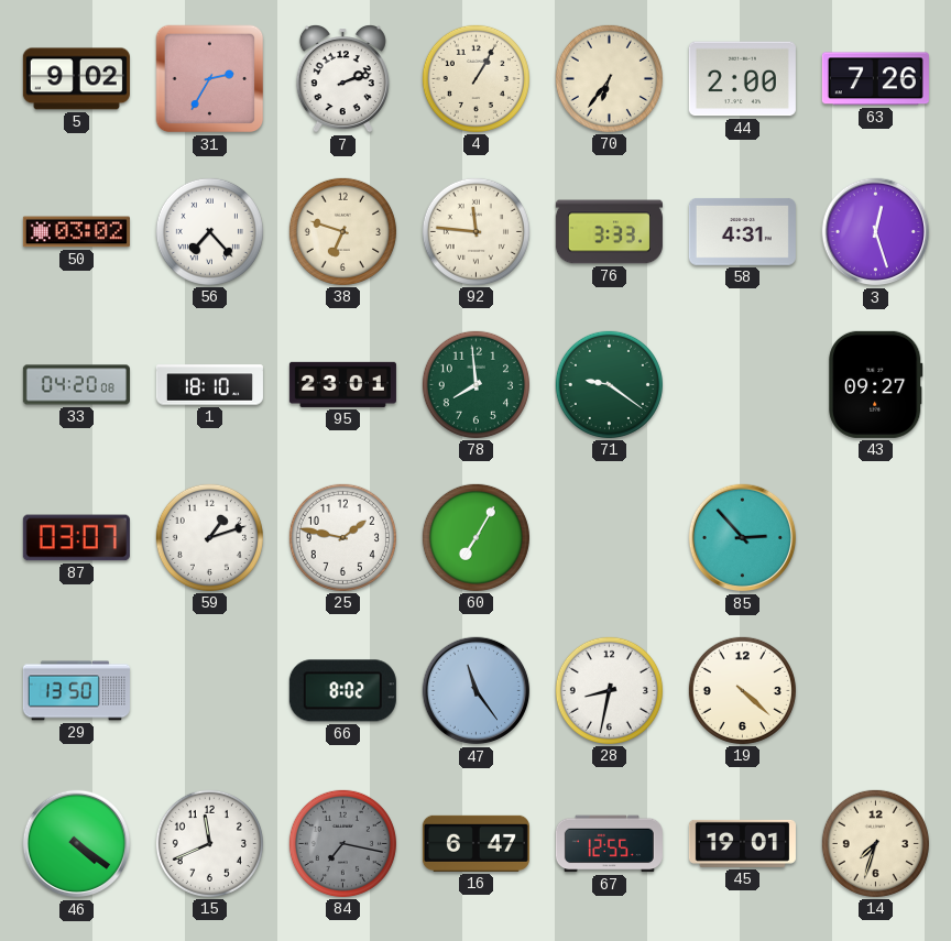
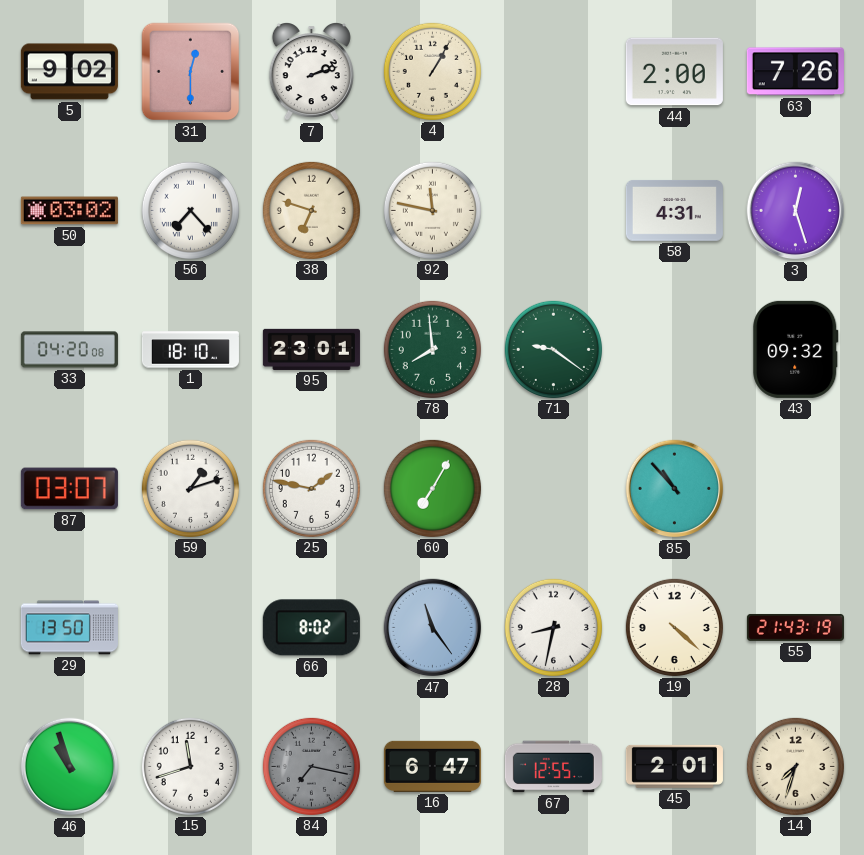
31: 2:35 -> 12:30
70: 6:36 -> none
92: 11:46 -> 11:47
76: 3:33 -> none
43: 09:27 -> 09:32
85: 2:53 -> 10:53
55: none -> 21:43
46: 4:21 -> 10:57
15: 11:41 -> 11:42
45: 19:01 -> 2:01
